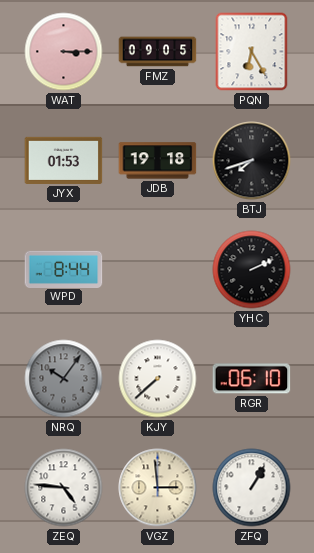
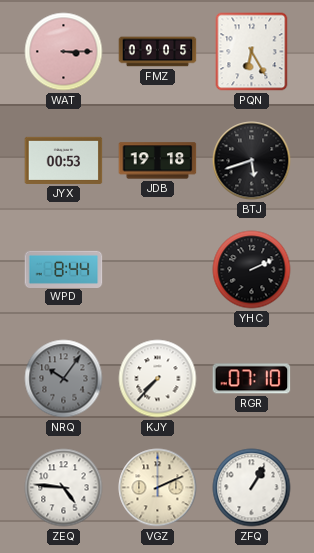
JYX: 01:53 -> 00:53
BTJ: 7:42 -> 5:42
KJY: 7:38 -> 7:37
RGR: 06:10 -> 07:10
VGZ: 2:59 -> 2:11
